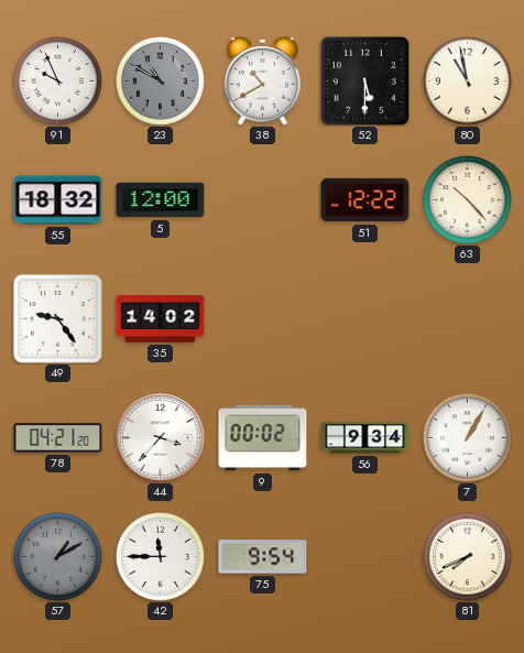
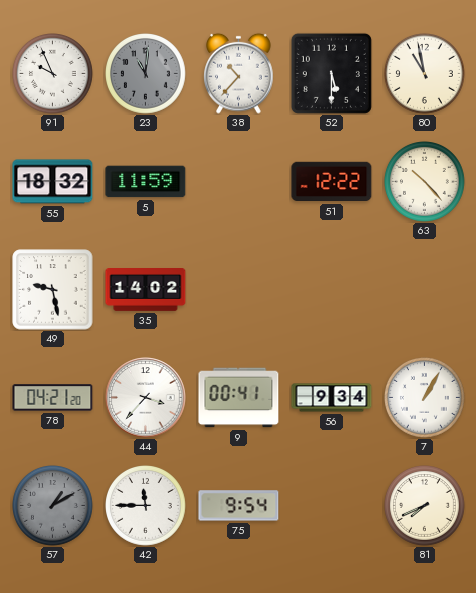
23: 10:50 -> 11:01
38: 10:40 -> 10:37
5: 12:00 -> 11:59
49: 9:24 -> 9:28
9: 00:02 -> 00:41
